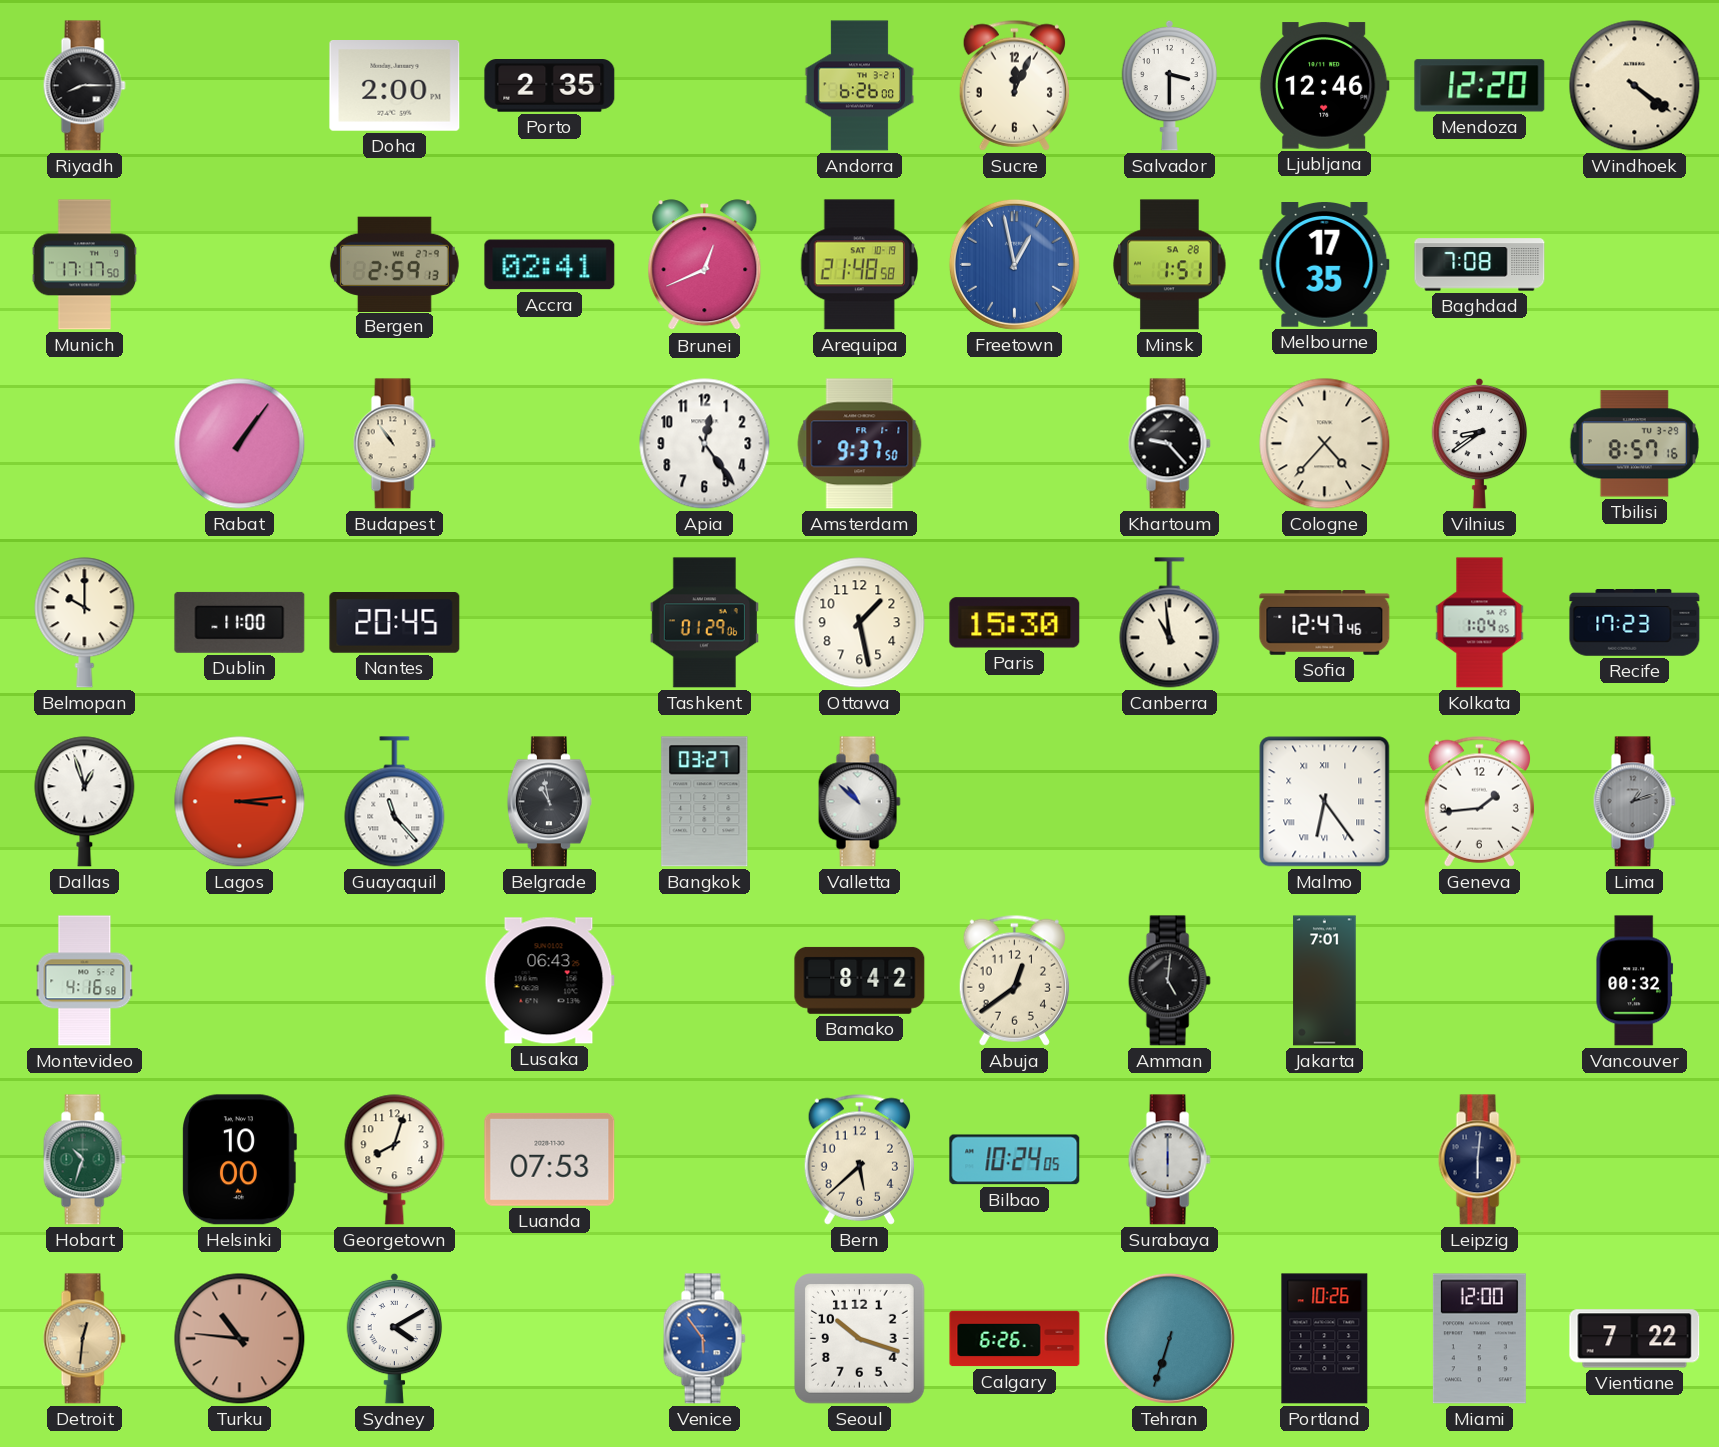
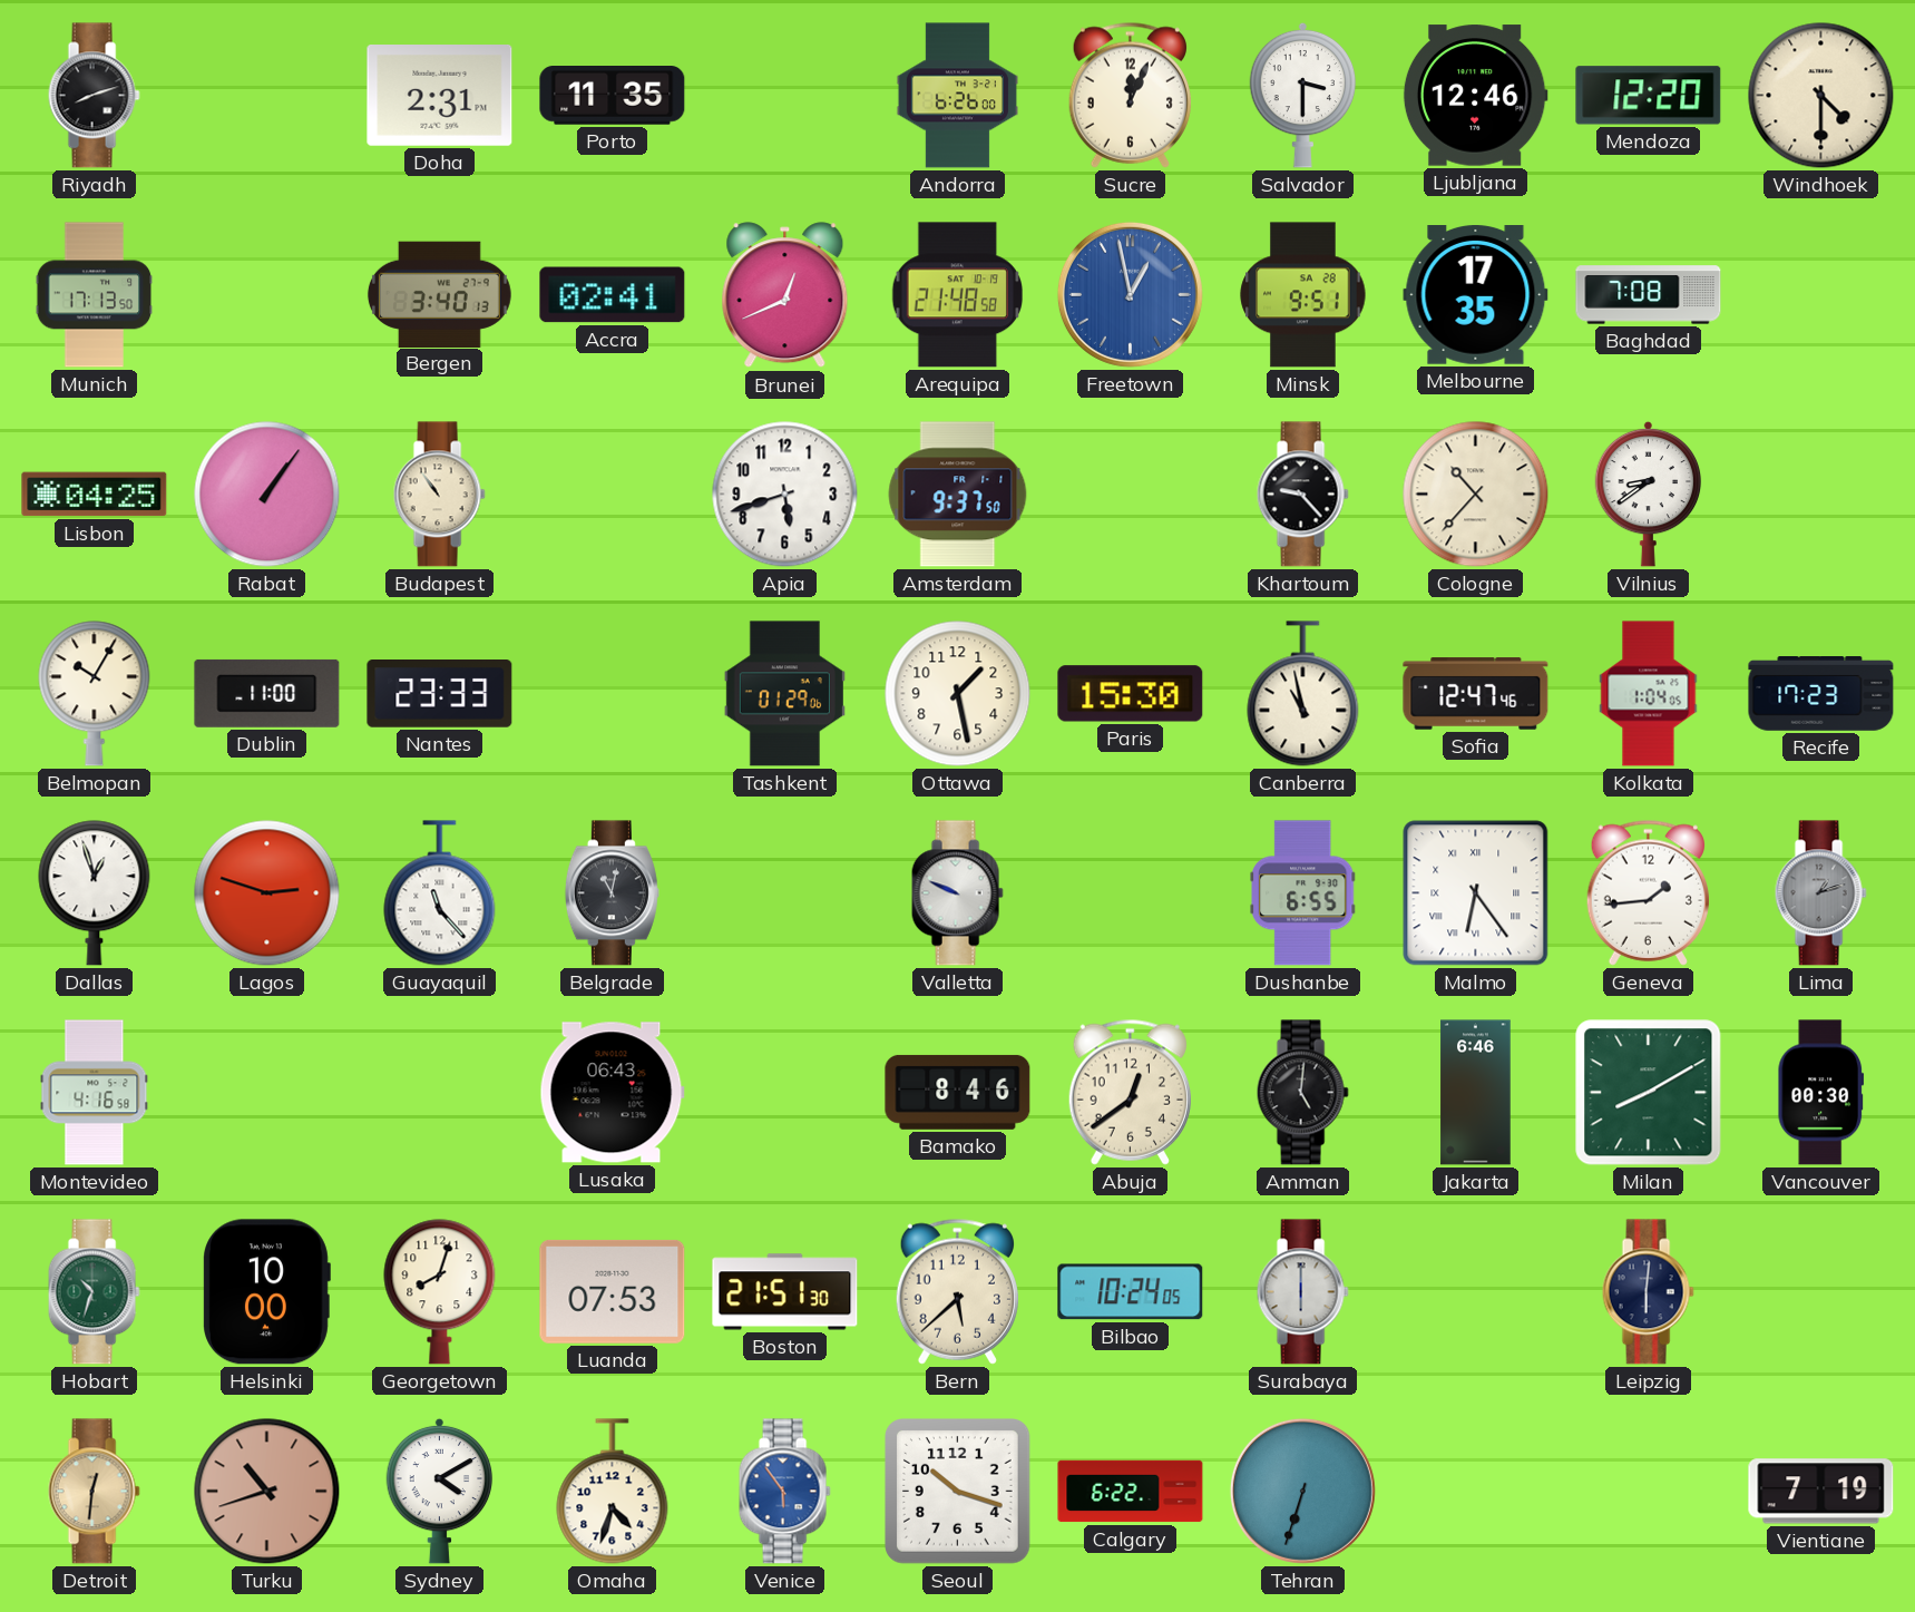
Riyadh: 8:15 -> 8:12
Doha: 2:00 -> 2:31
Porto: 2:35 -> 11:35
Windhoek: 4:21 -> 4:30
Munich: 17:17 -> 17:13
Bergen: 2:59 -> 3:40
Minsk: 1:51 -> 9:51
Lisbon: none -> 04:25
Apia: 12:24 -> 5:42
Cologne: 4:37 -> 10:37
Tbilisi: 8:57 -> none
Belmopan: 10:00 -> 10:05
Nantes: 20:45 -> 23:33
Canberra: 10:59 -> 10:58
Lagos: 3:14 -> 2:48
Belgrade: 10:58 -> 11:02
Bangkok: 03:27 -> none
Valletta: 10:52 -> 9:49
Dushanbe: none -> 6:55
Bamako: 8:42 -> 8:46
Jakarta: 7:01 -> 6:46
Milan: none -> 8:10
Vancouver: 00:32 -> 00:30
Boston: none -> 21:51
Turku: 10:46 -> 10:42
Omaha: none -> 4:33
Calgary: 6:26 -> 6:22
Portland: 10:26 -> none
Miami: 12:00 -> none
Vientiane: 7:22 -> 7:19
